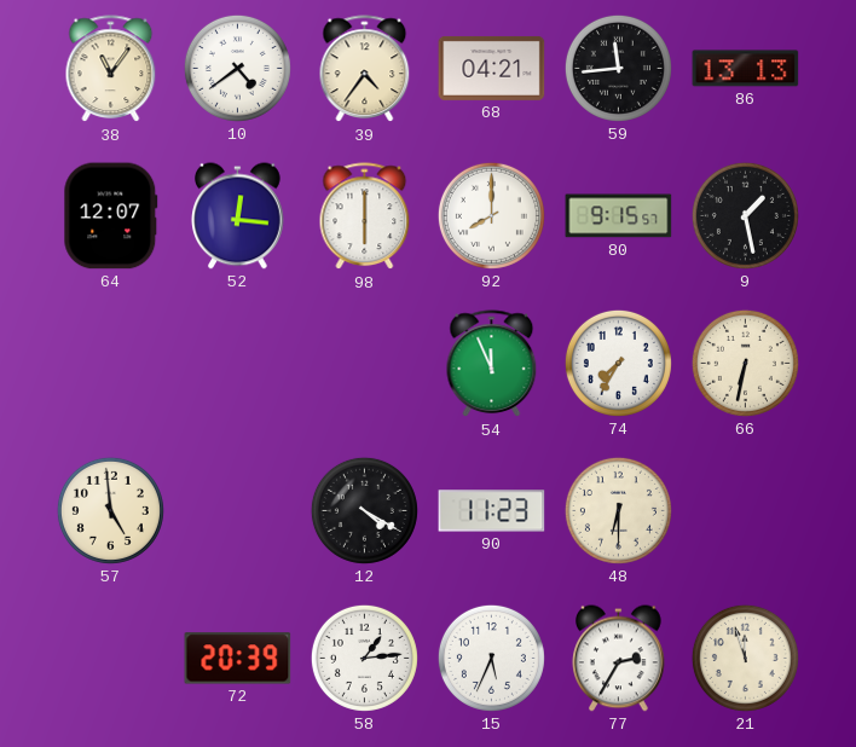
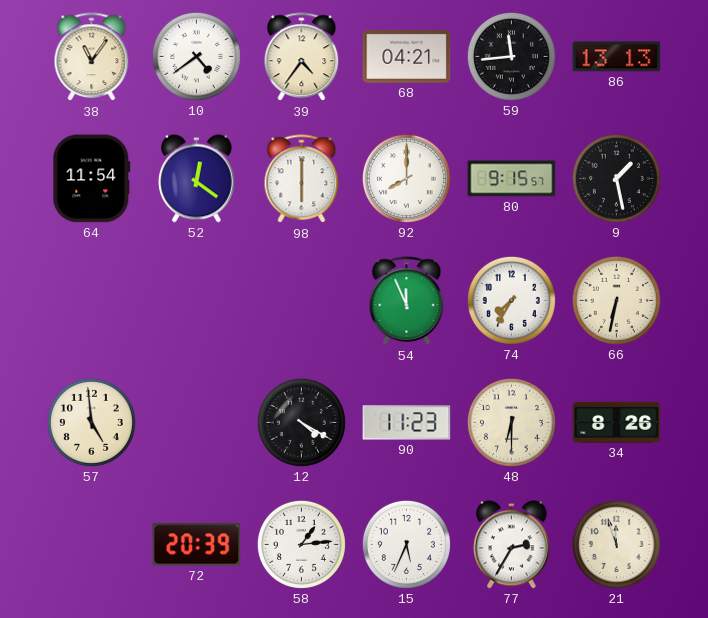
64: 12:07 -> 11:54
52: 12:16 -> 12:21
34: none -> 8:26
